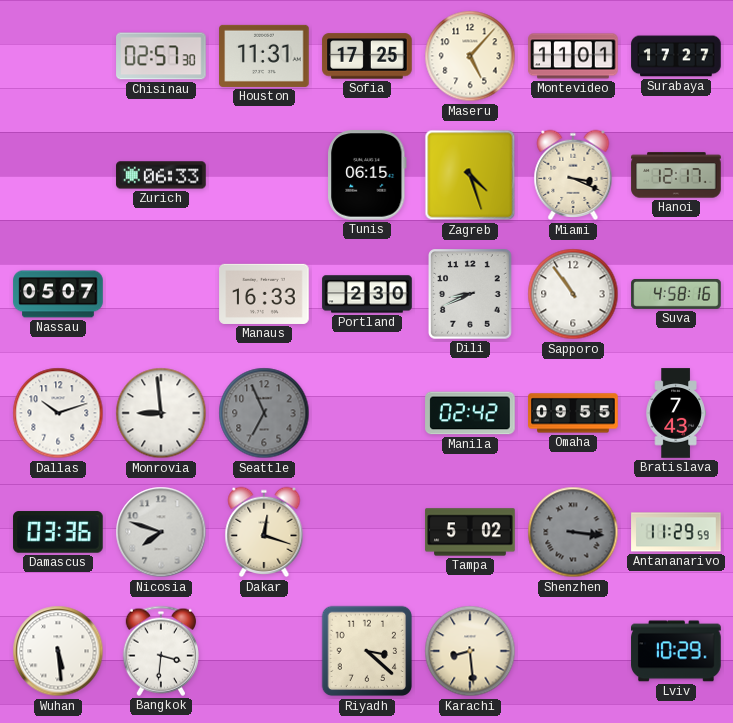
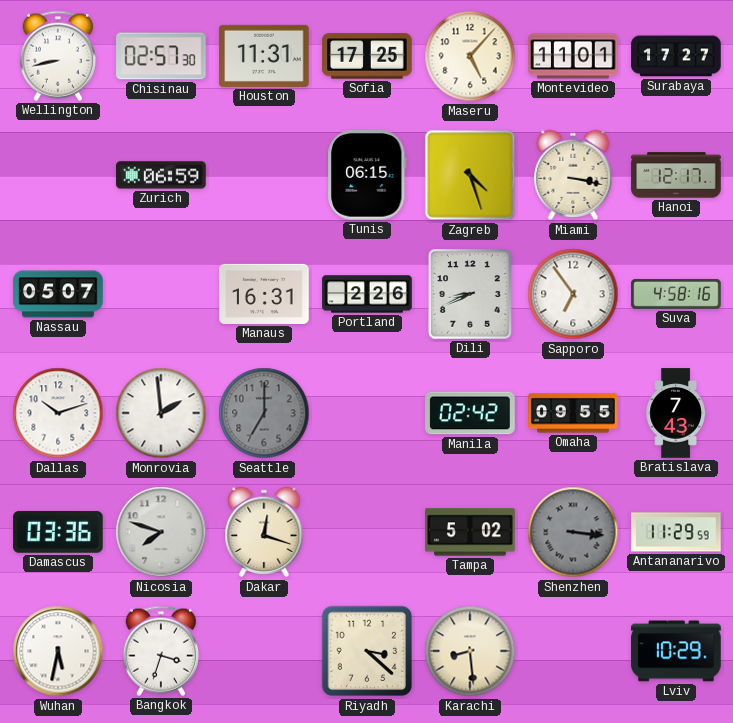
Wellington: none -> 8:43
Zurich: 06:33 -> 06:59
Miami: 3:19 -> 3:17
Manaus: 16:33 -> 16:31
Portland: 2:30 -> 2:26
Sapporo: 10:54 -> 6:54
Monrovia: 8:59 -> 1:59
Seattle: 6:56 -> 7:00
Wuhan: 5:29 -> 5:32
Bangkok: 3:31 -> 3:33
